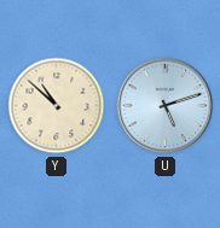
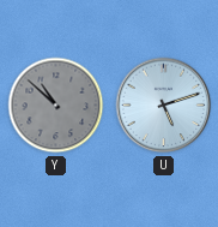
Y dial: cream -> grey
